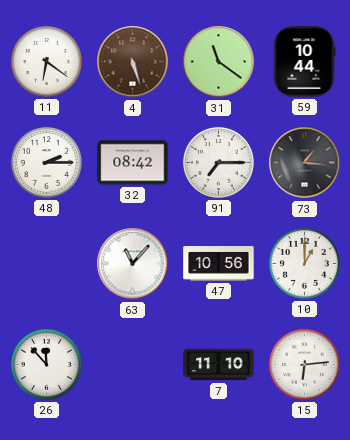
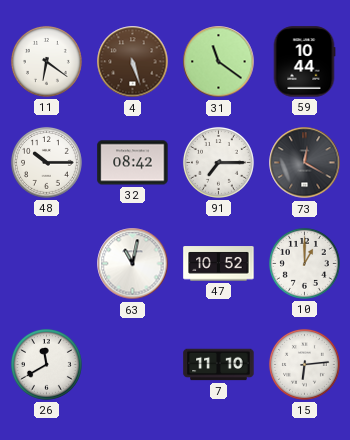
48: 2:15 -> 10:15
73: 1:16 -> 12:20
63: 11:07 -> 11:02
47: 10:56 -> 10:52
26: 11:53 -> 11:40
